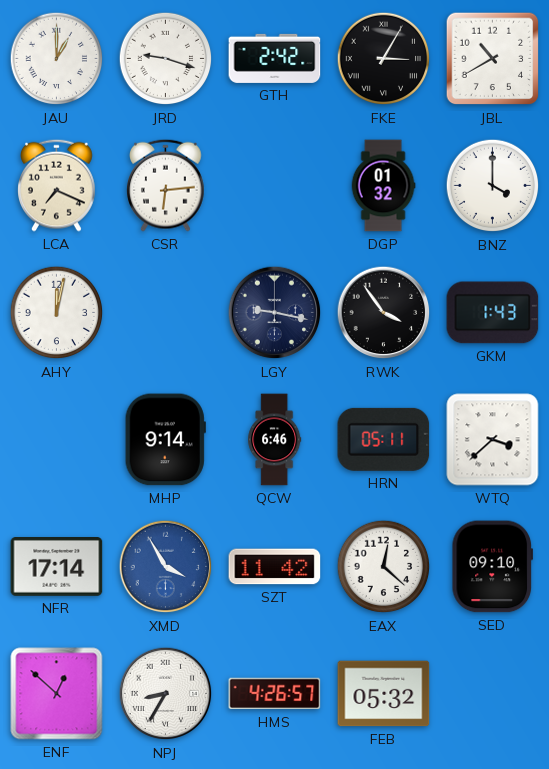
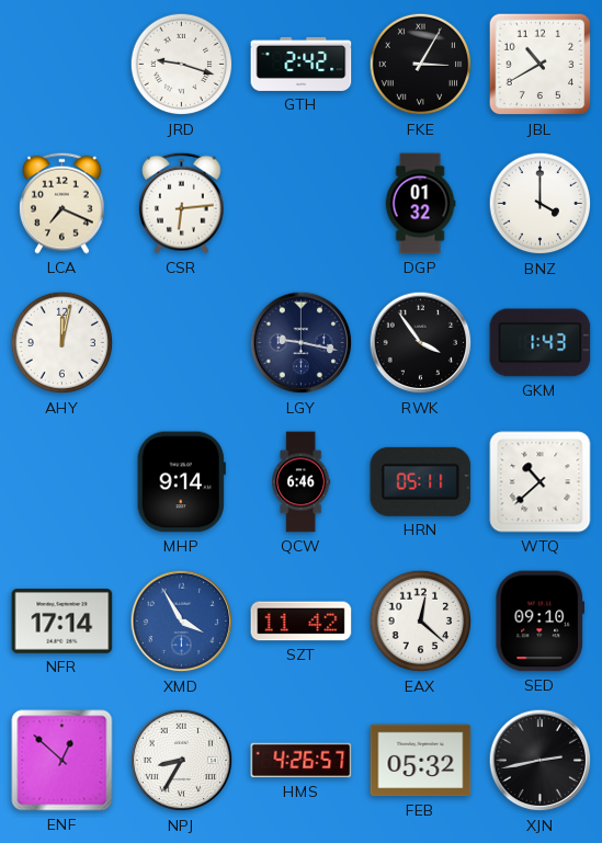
JAU: 1:00 -> none
WTQ: 3:38 -> 10:38
XJN: none -> 2:43
